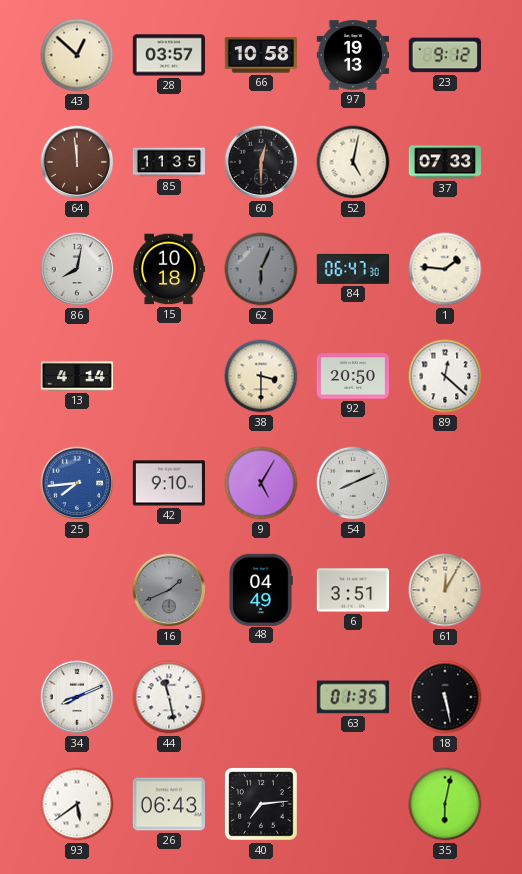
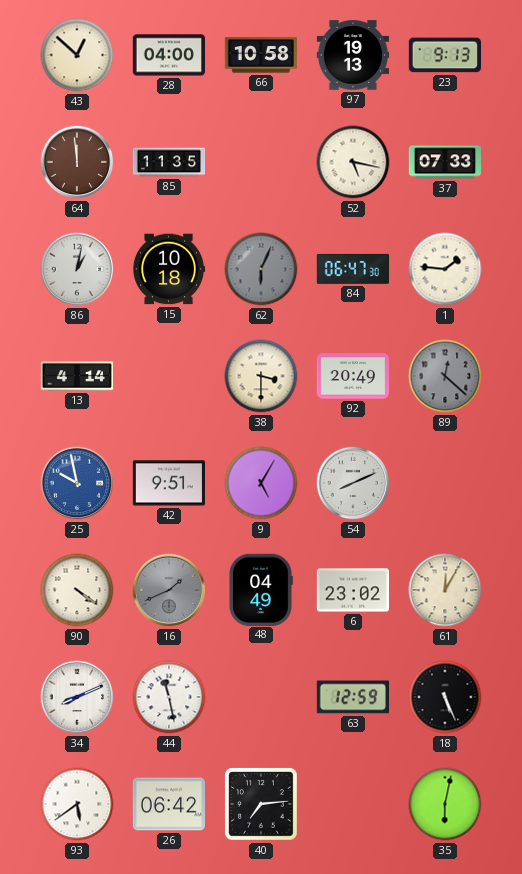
28: 03:57 -> 04:00
23: 9:12 -> 9:13
60: 12:30 -> none
52: 5:02 -> 5:17
86: 8:02 -> 1:02
92: 20:50 -> 20:49
89 dial: white -> grey
25: 7:44 -> 9:58
42: 9:10 -> 9:51
90: none -> 4:21
6: 3:51 -> 23:02
63: 01:35 -> 12:59
18: 5:28 -> 5:26
26: 06:43 -> 06:42
